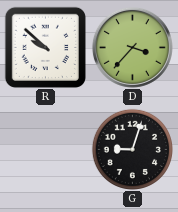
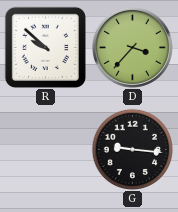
G: 9:03 -> 9:16
